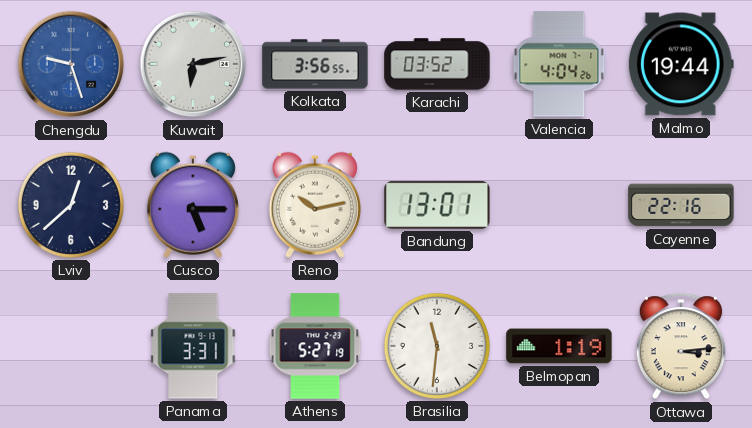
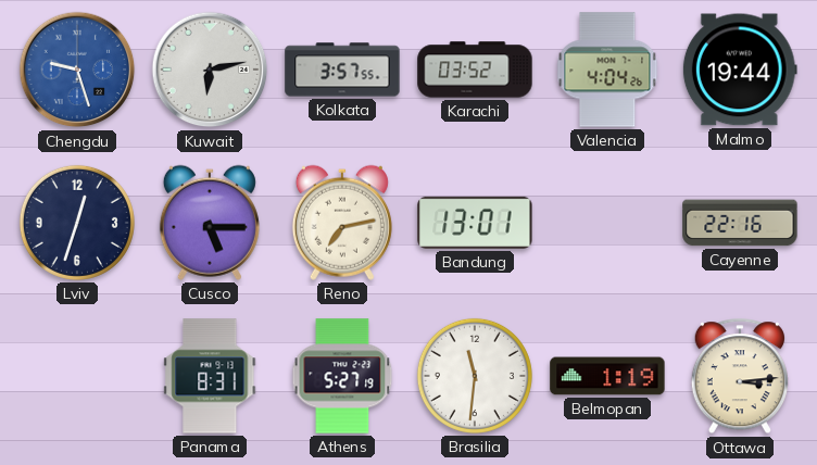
Kolkata: 3:56 -> 3:57
Lviv: 12:38 -> 12:33
Reno: 10:13 -> 7:13
Panama: 3:31 -> 8:31
